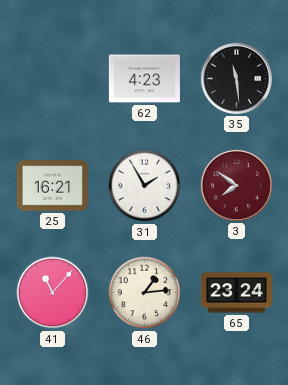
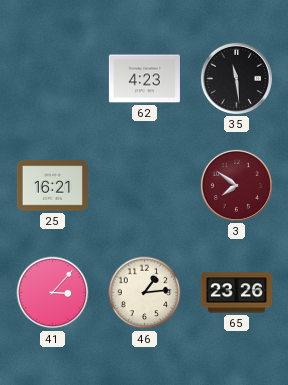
31: 1:55 -> none
41: 11:07 -> 3:07
65: 23:24 -> 23:26
